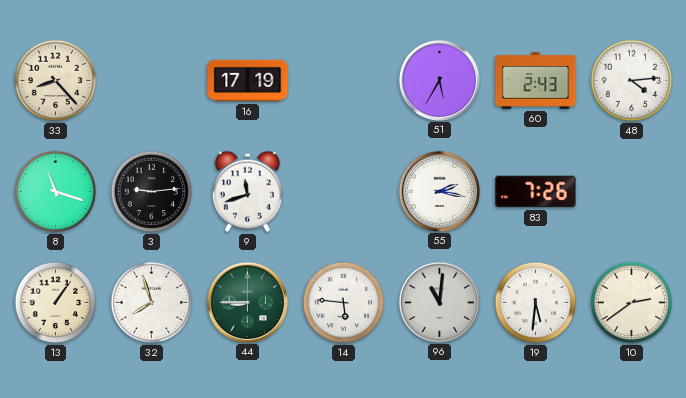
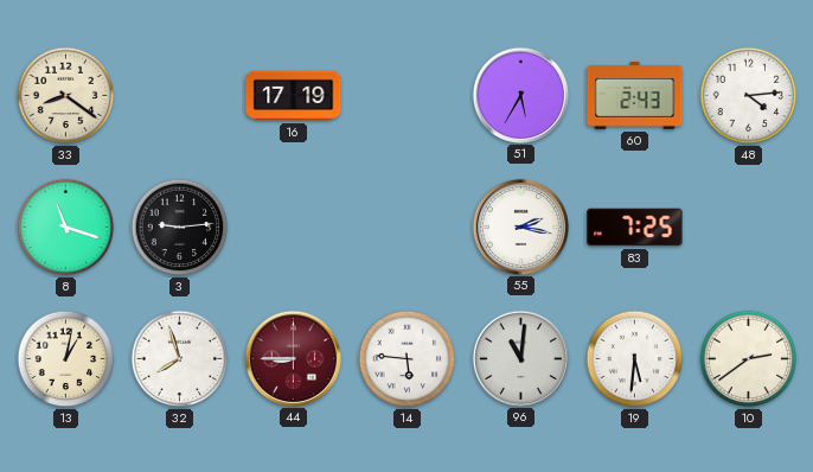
33: 8:23 -> 8:21
9: 11:42 -> none
83: 7:26 -> 7:25
13: 1:06 -> 1:02
44 dial: green -> burgundy
